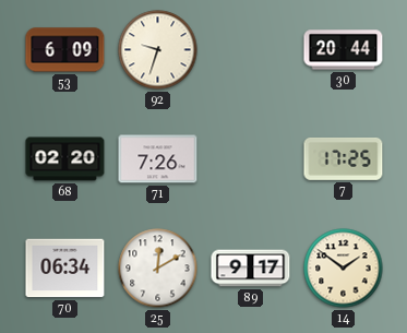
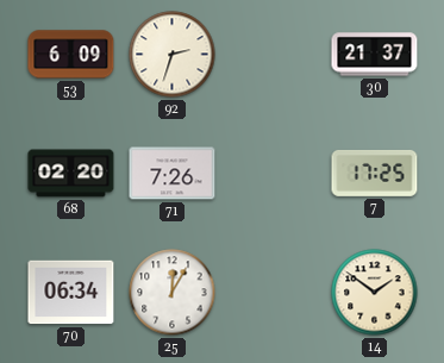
92: 9:33 -> 2:33
30: 20:44 -> 21:37
25: 12:10 -> 12:05
89: 9:17 -> none
